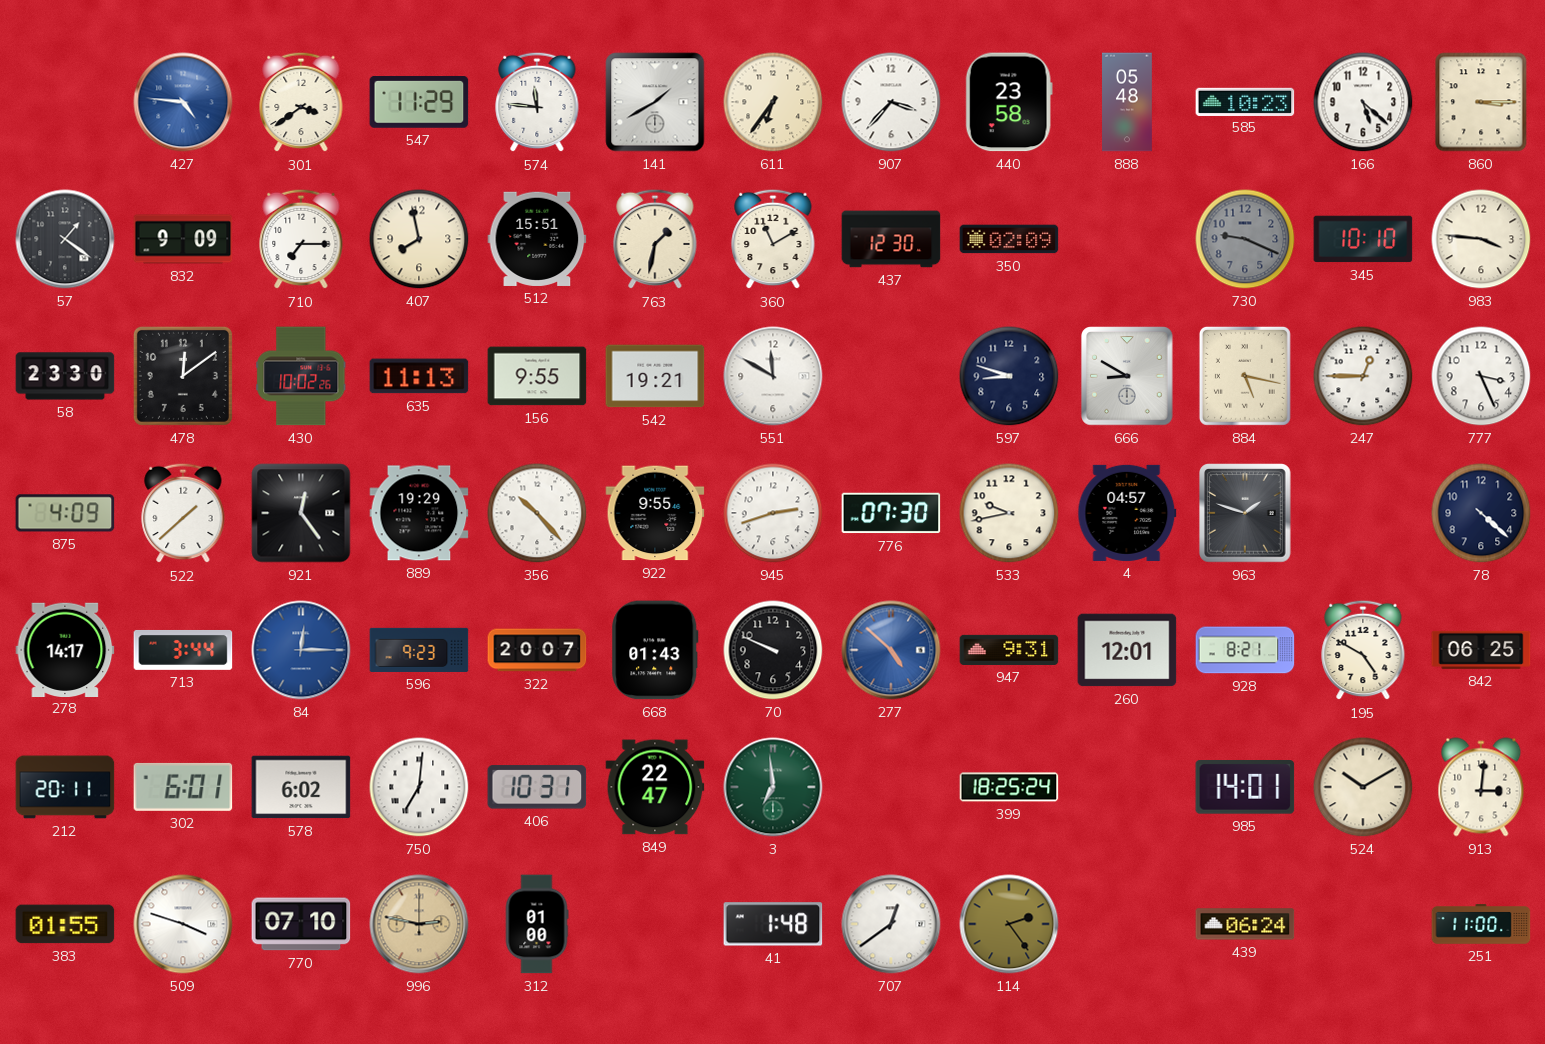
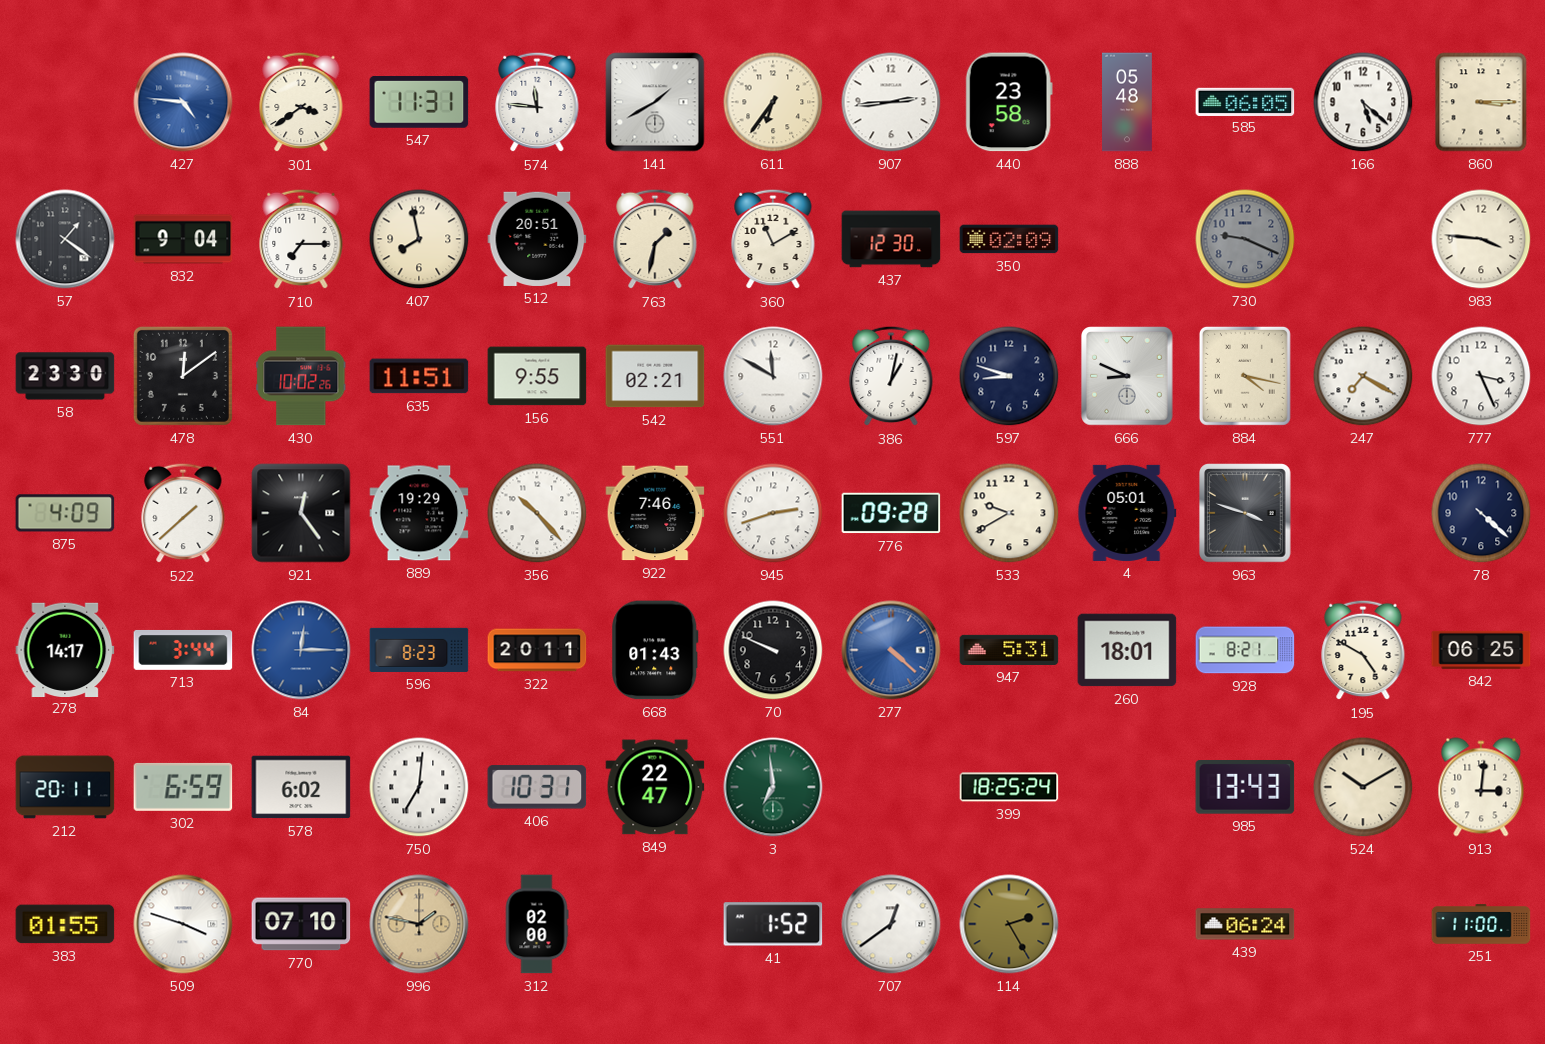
547: 11:29 -> 11:31
907: 3:37 -> 2:44
585: 10:23 -> 06:05
832: 9:09 -> 9:04
512: 15:51 -> 20:51
345: 10:10 -> none
635: 11:13 -> 11:51
542: 19:21 -> 02:21
386: none -> 1:02
666: 8:50 -> 8:49
884: 5:17 -> 4:17
247: 12:45 -> 7:20
922: 9:55 -> 7:46
776: 07:30 -> 09:28
533: 9:43 -> 9:40
4: 04:57 -> 05:01
963: 1:48 -> 3:48
596: 9:23 -> 8:23
322: 20:07 -> 20:11
277: 4:52 -> 4:22
947: 9:31 -> 5:31
260: 12:01 -> 18:01
302: 6:01 -> 6:59
985: 14:01 -> 13:43
996: 2:47 -> 1:47
312: 01:00 -> 02:00
41: 1:48 -> 1:52
114: 2:24 -> 2:25
